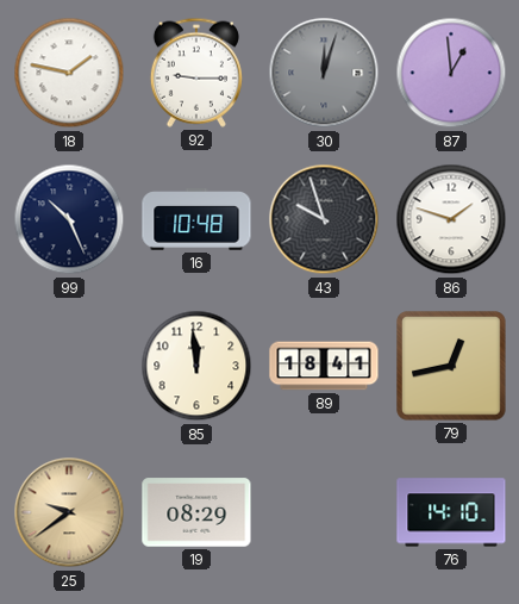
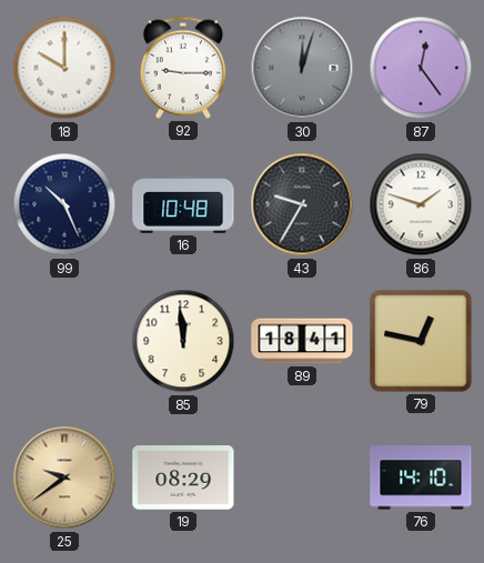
18: 1:47 -> 10:00
87: 12:59 -> 12:24
43: 9:57 -> 9:35
79: 12:43 -> 12:47
